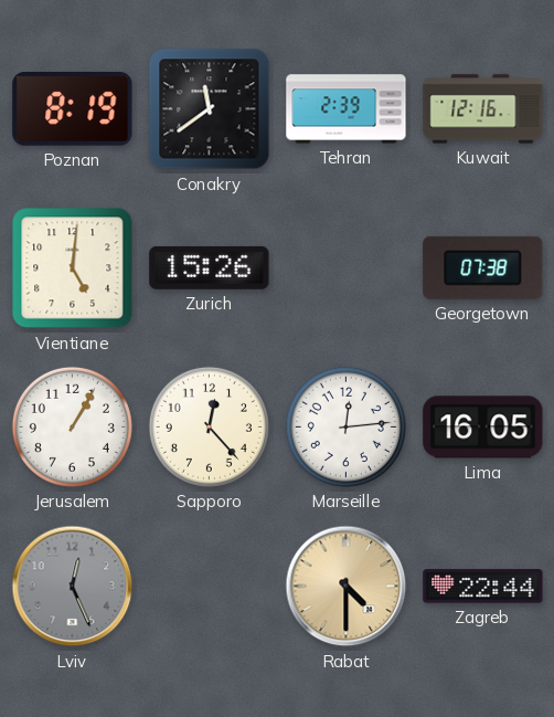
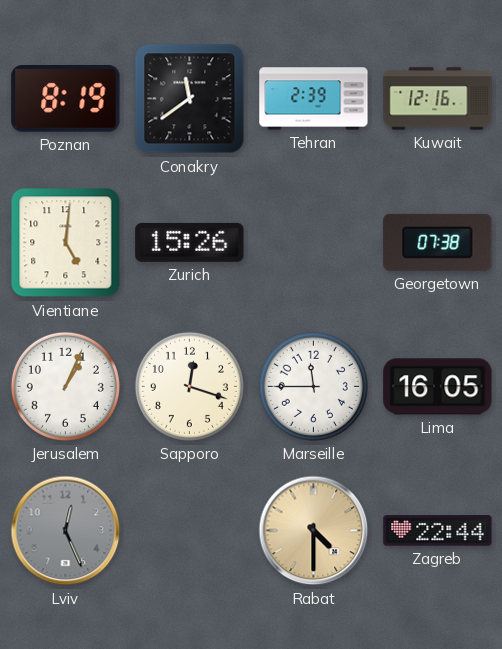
Jerusalem: 1:05 -> 1:04
Sapporo: 12:23 -> 12:18
Marseille: 12:14 -> 11:45
